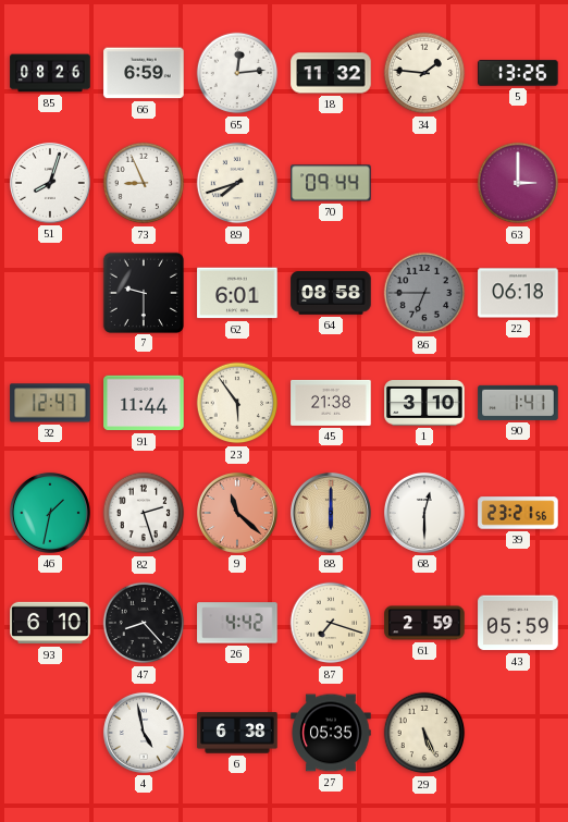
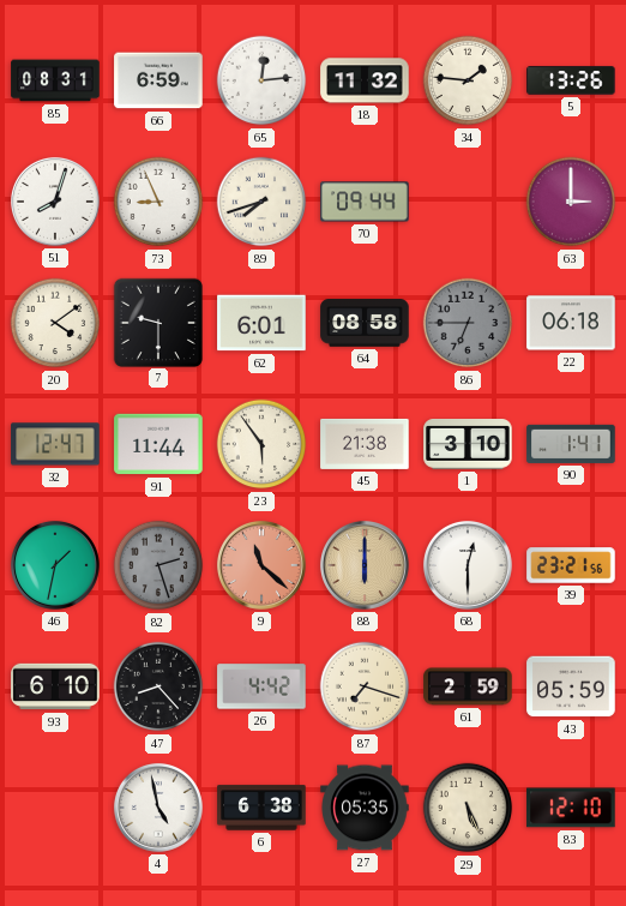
85: 08:26 -> 08:31
20: none -> 4:09
82 dial: white -> grey
83: none -> 12:10
